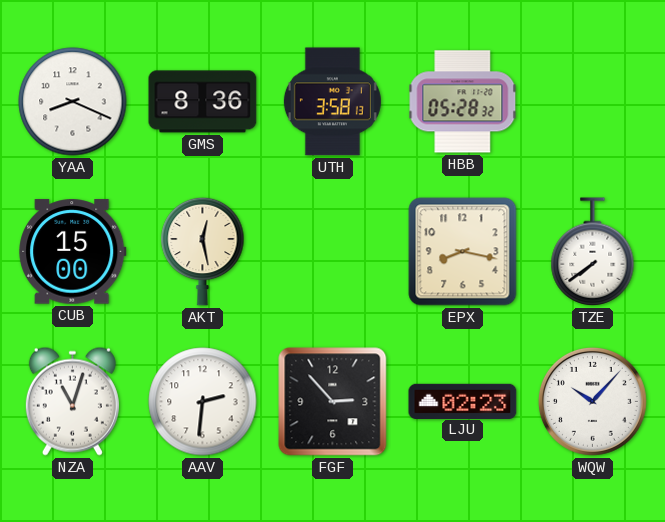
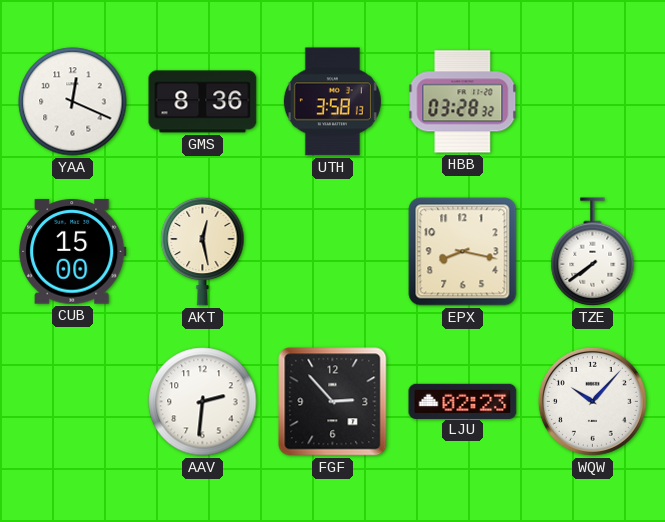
YAA: 8:19 -> 12:19
HBB: 05:28 -> 03:28
NZA: 11:03 -> none
